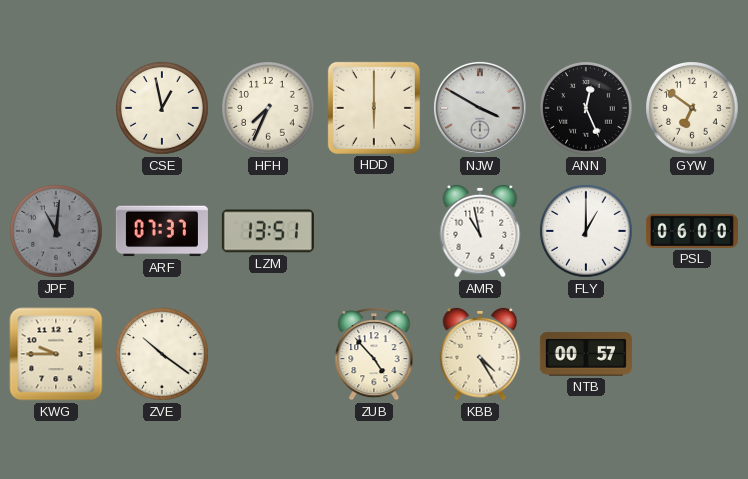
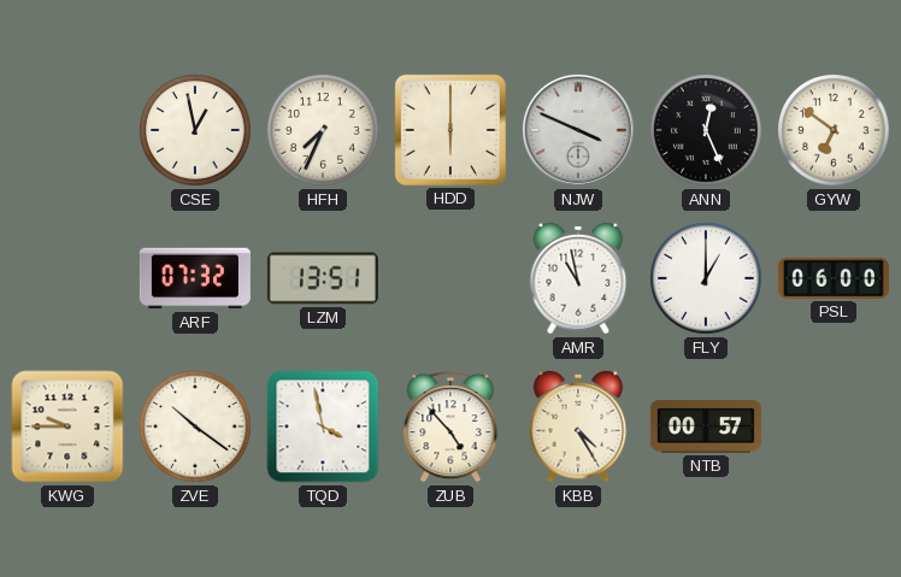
NJW: 3:50 -> 3:49
JPF: 11:01 -> none
ARF: 07:37 -> 07:32
TQD: none -> 3:58
